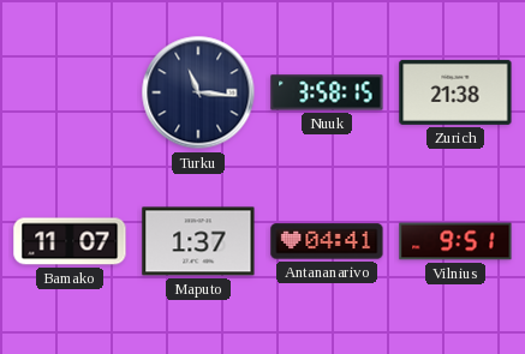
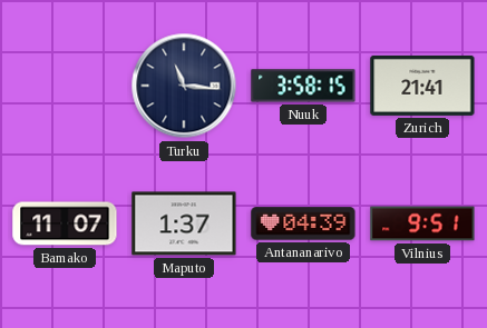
Zurich: 21:38 -> 21:41
Antananarivo: 04:41 -> 04:39
